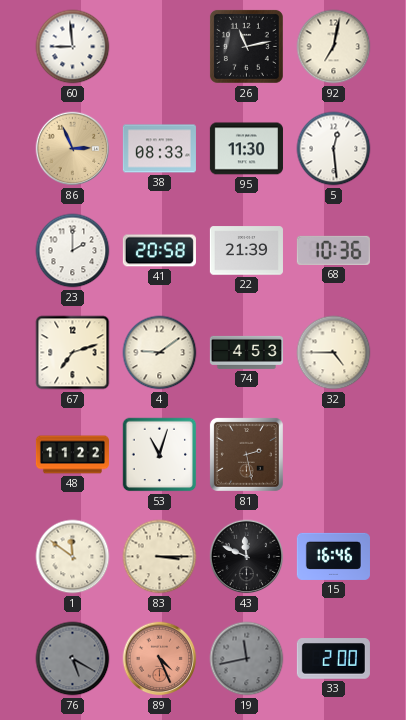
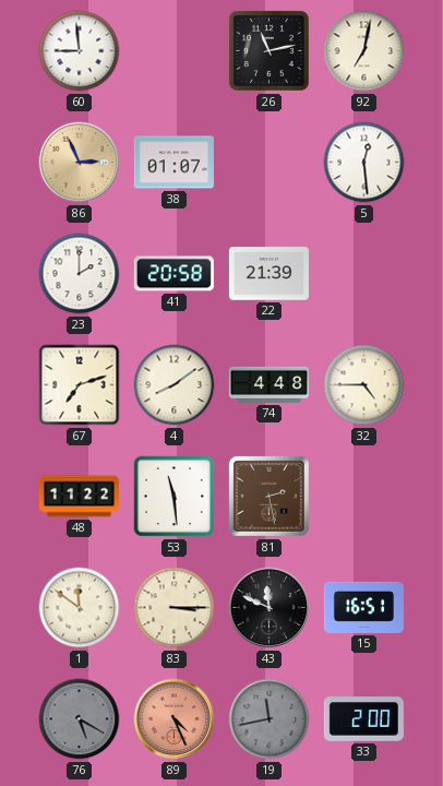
38: 08:33 -> 01:07
95: 11:30 -> none
68: 10:36 -> none
4: 9:09 -> 8:09
74: 4:53 -> 4:48
53: 11:03 -> 11:29
15: 16:46 -> 16:51
